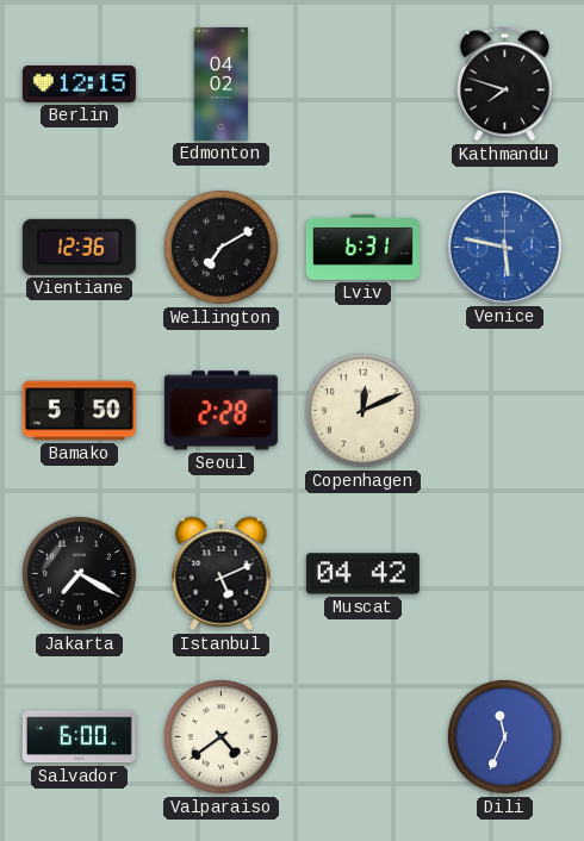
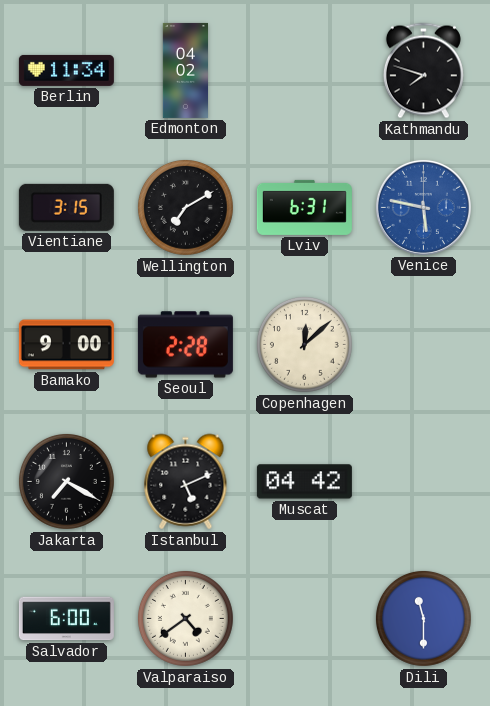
Berlin: 12:15 -> 11:34
Vientiane: 12:36 -> 3:15
Bamako: 5:50 -> 9:00
Copenhagen: 12:11 -> 12:08
Dili: 11:34 -> 11:30
